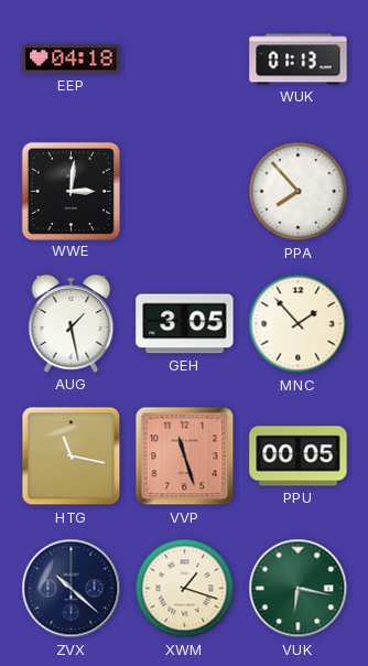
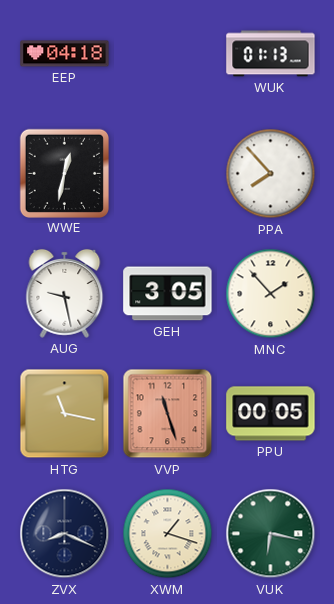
WWE: 3:01 -> 12:32
AUG: 1:28 -> 9:28
ZVX: 10:22 -> 8:19
